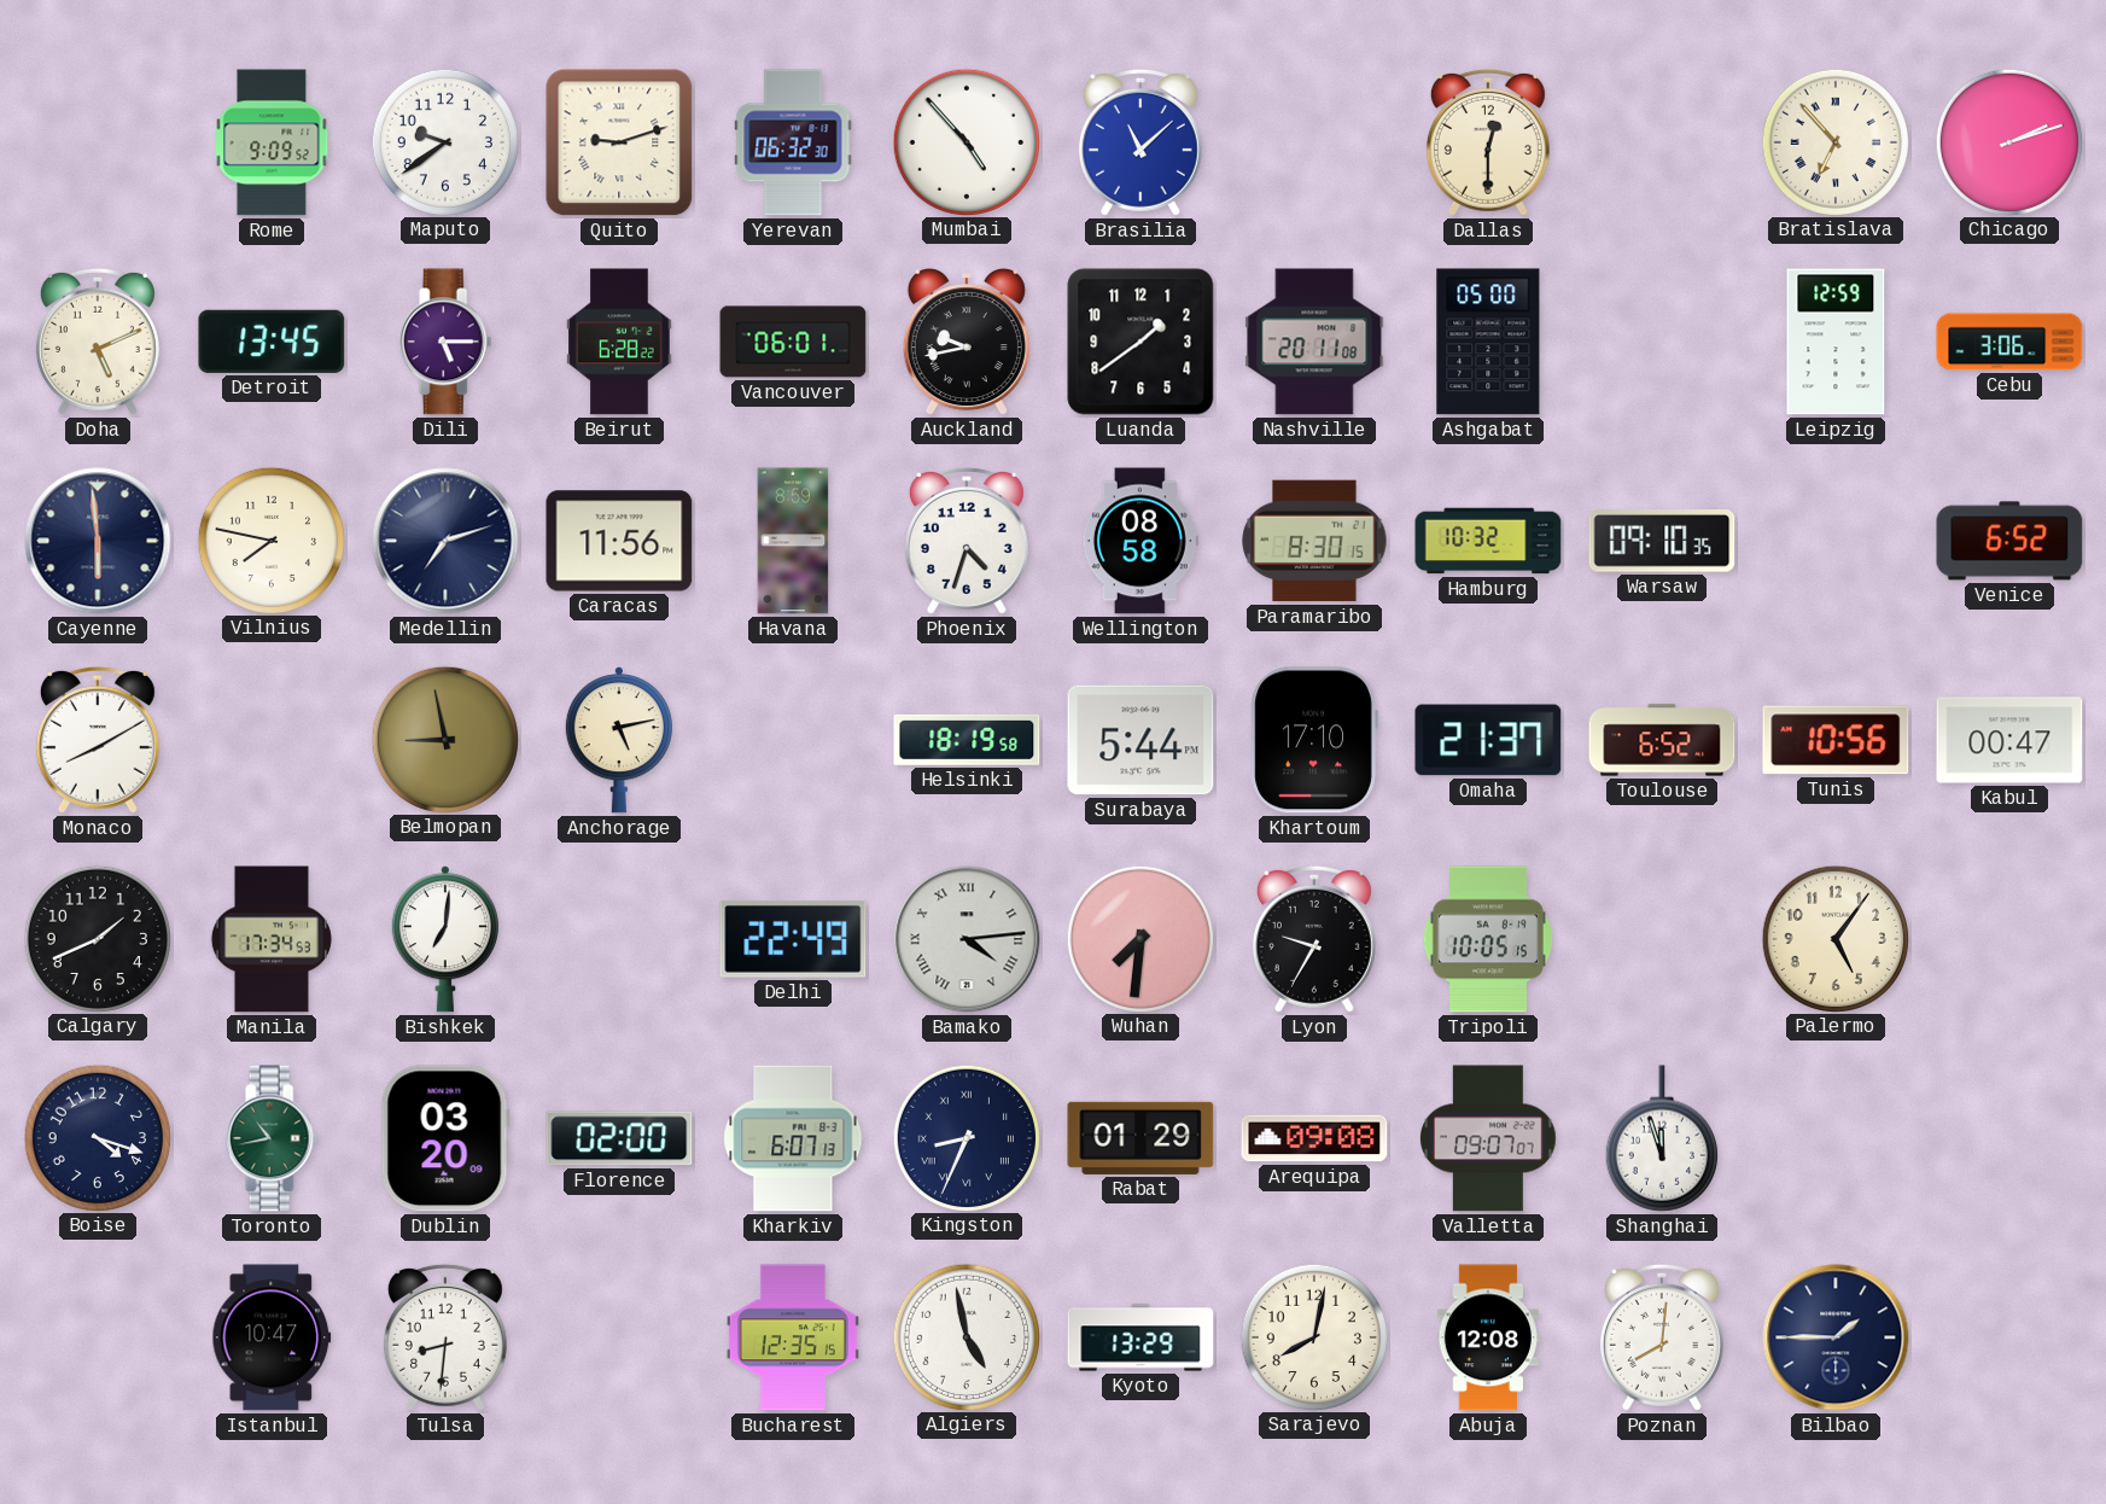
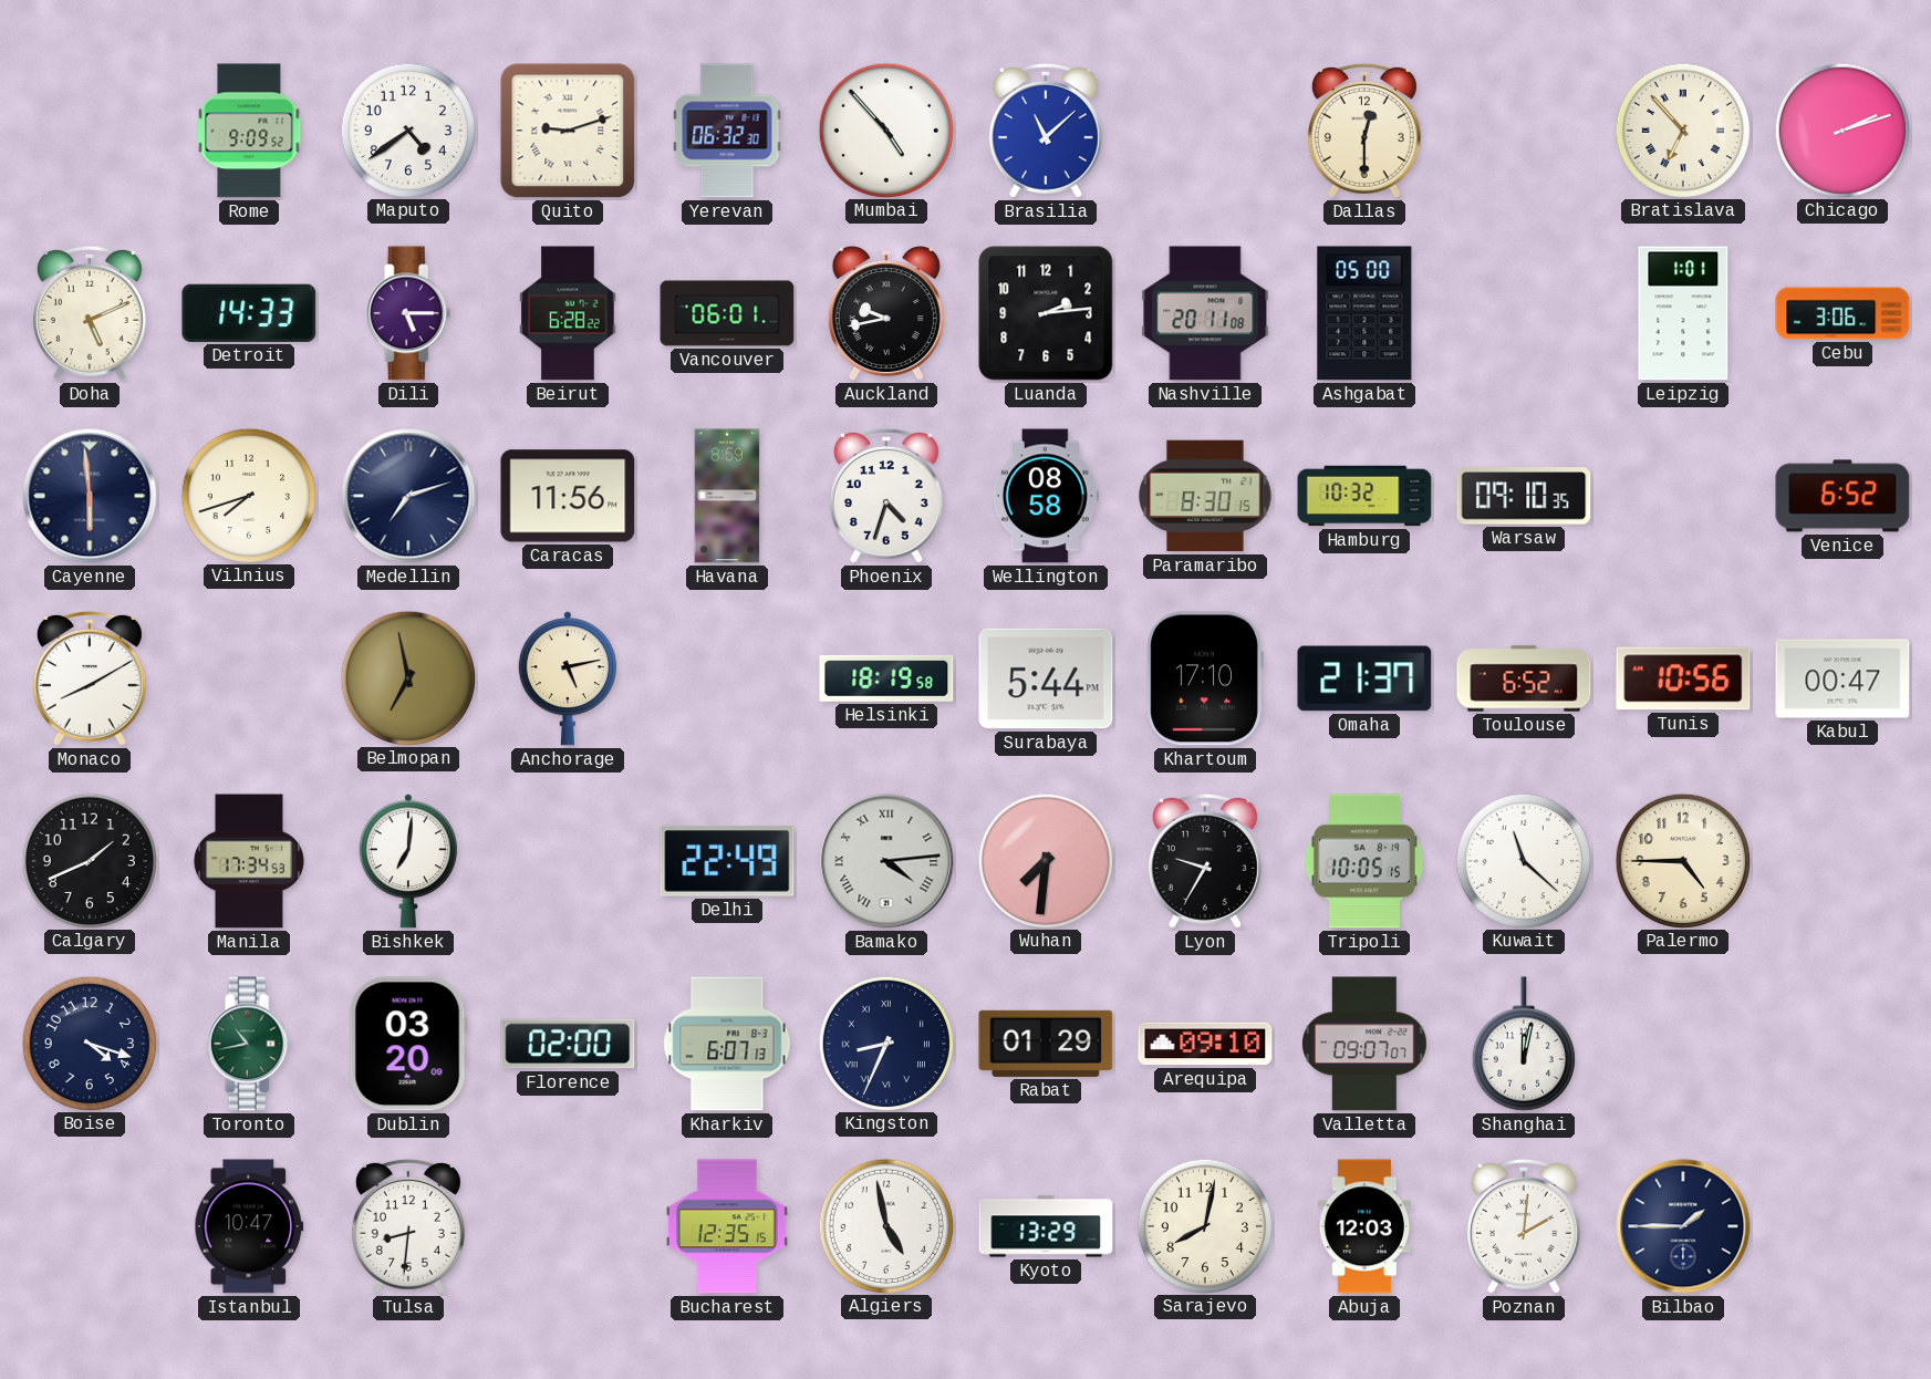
Maputo: 9:39 -> 4:39
Detroit: 13:45 -> 14:33
Luanda: 1:39 -> 2:14
Leipzig: 12:59 -> 1:01
Vilnius: 7:47 -> 7:42
Belmopan: 8:58 -> 6:58
Kuwait: none -> 11:22
Palermo: 5:06 -> 4:45
Arequipa: 09:08 -> 09:10
Shanghai: 11:57 -> 12:02
Abuja: 12:08 -> 12:03
Poznan: 8:01 -> 2:01
